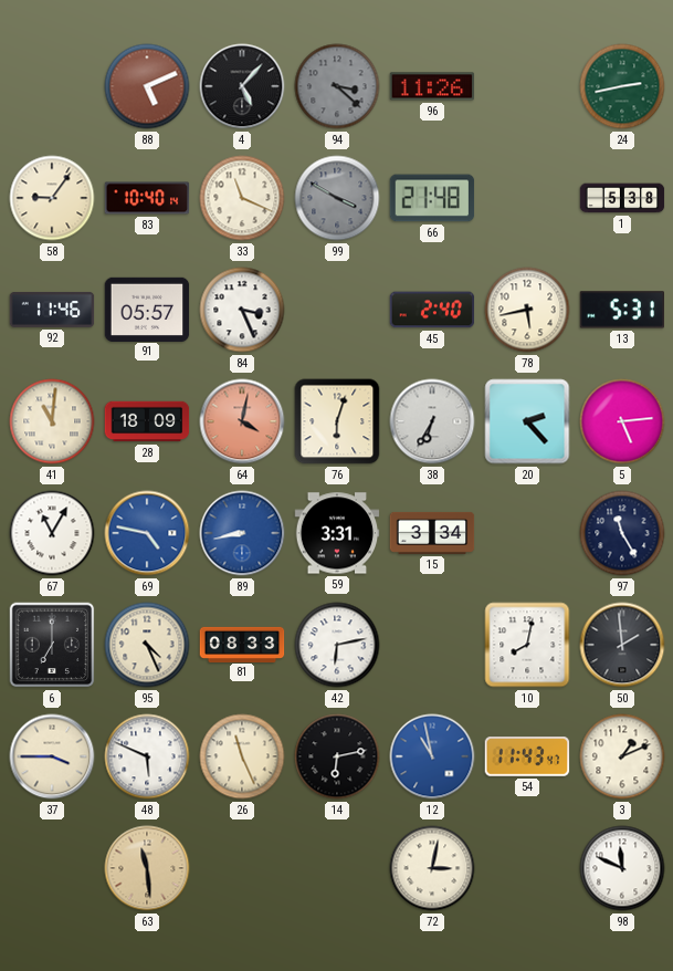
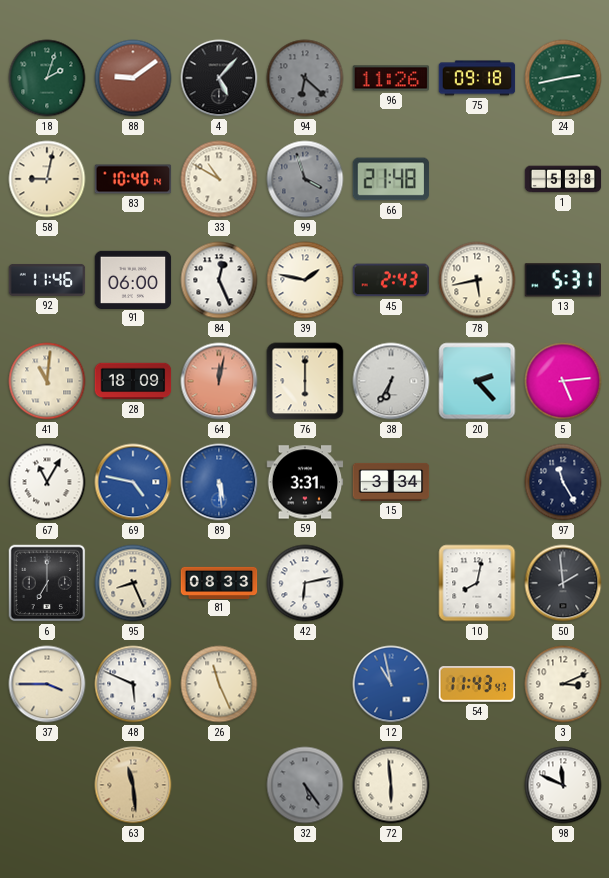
18: none -> 2:03
88: 5:11 -> 9:09
94: 3:22 -> 6:22
75: none -> 09:18
58: 9:06 -> 9:02
33: 11:19 -> 10:50
99: 3:50 -> 3:57
91: 05:57 -> 06:00
84: 3:26 -> 12:26
39: none -> 1:47
45: 2:40 -> 2:43
64: 4:02 -> 12:02
76: 6:03 -> 6:00
89: 8:43 -> 5:29
95: 4:26 -> 8:26
14: 6:13 -> none
3: 1:11 -> 3:11
32: none -> 5:24
72: 3:02 -> 5:59
